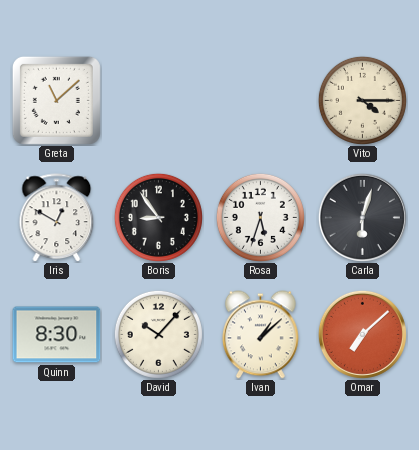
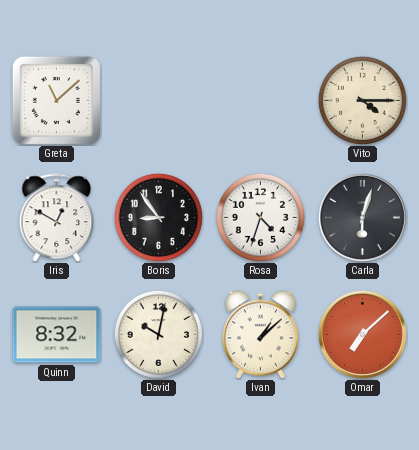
Rosa: 5:33 -> 4:33
Quinn: 8:30 -> 8:32
David: 10:07 -> 10:02
